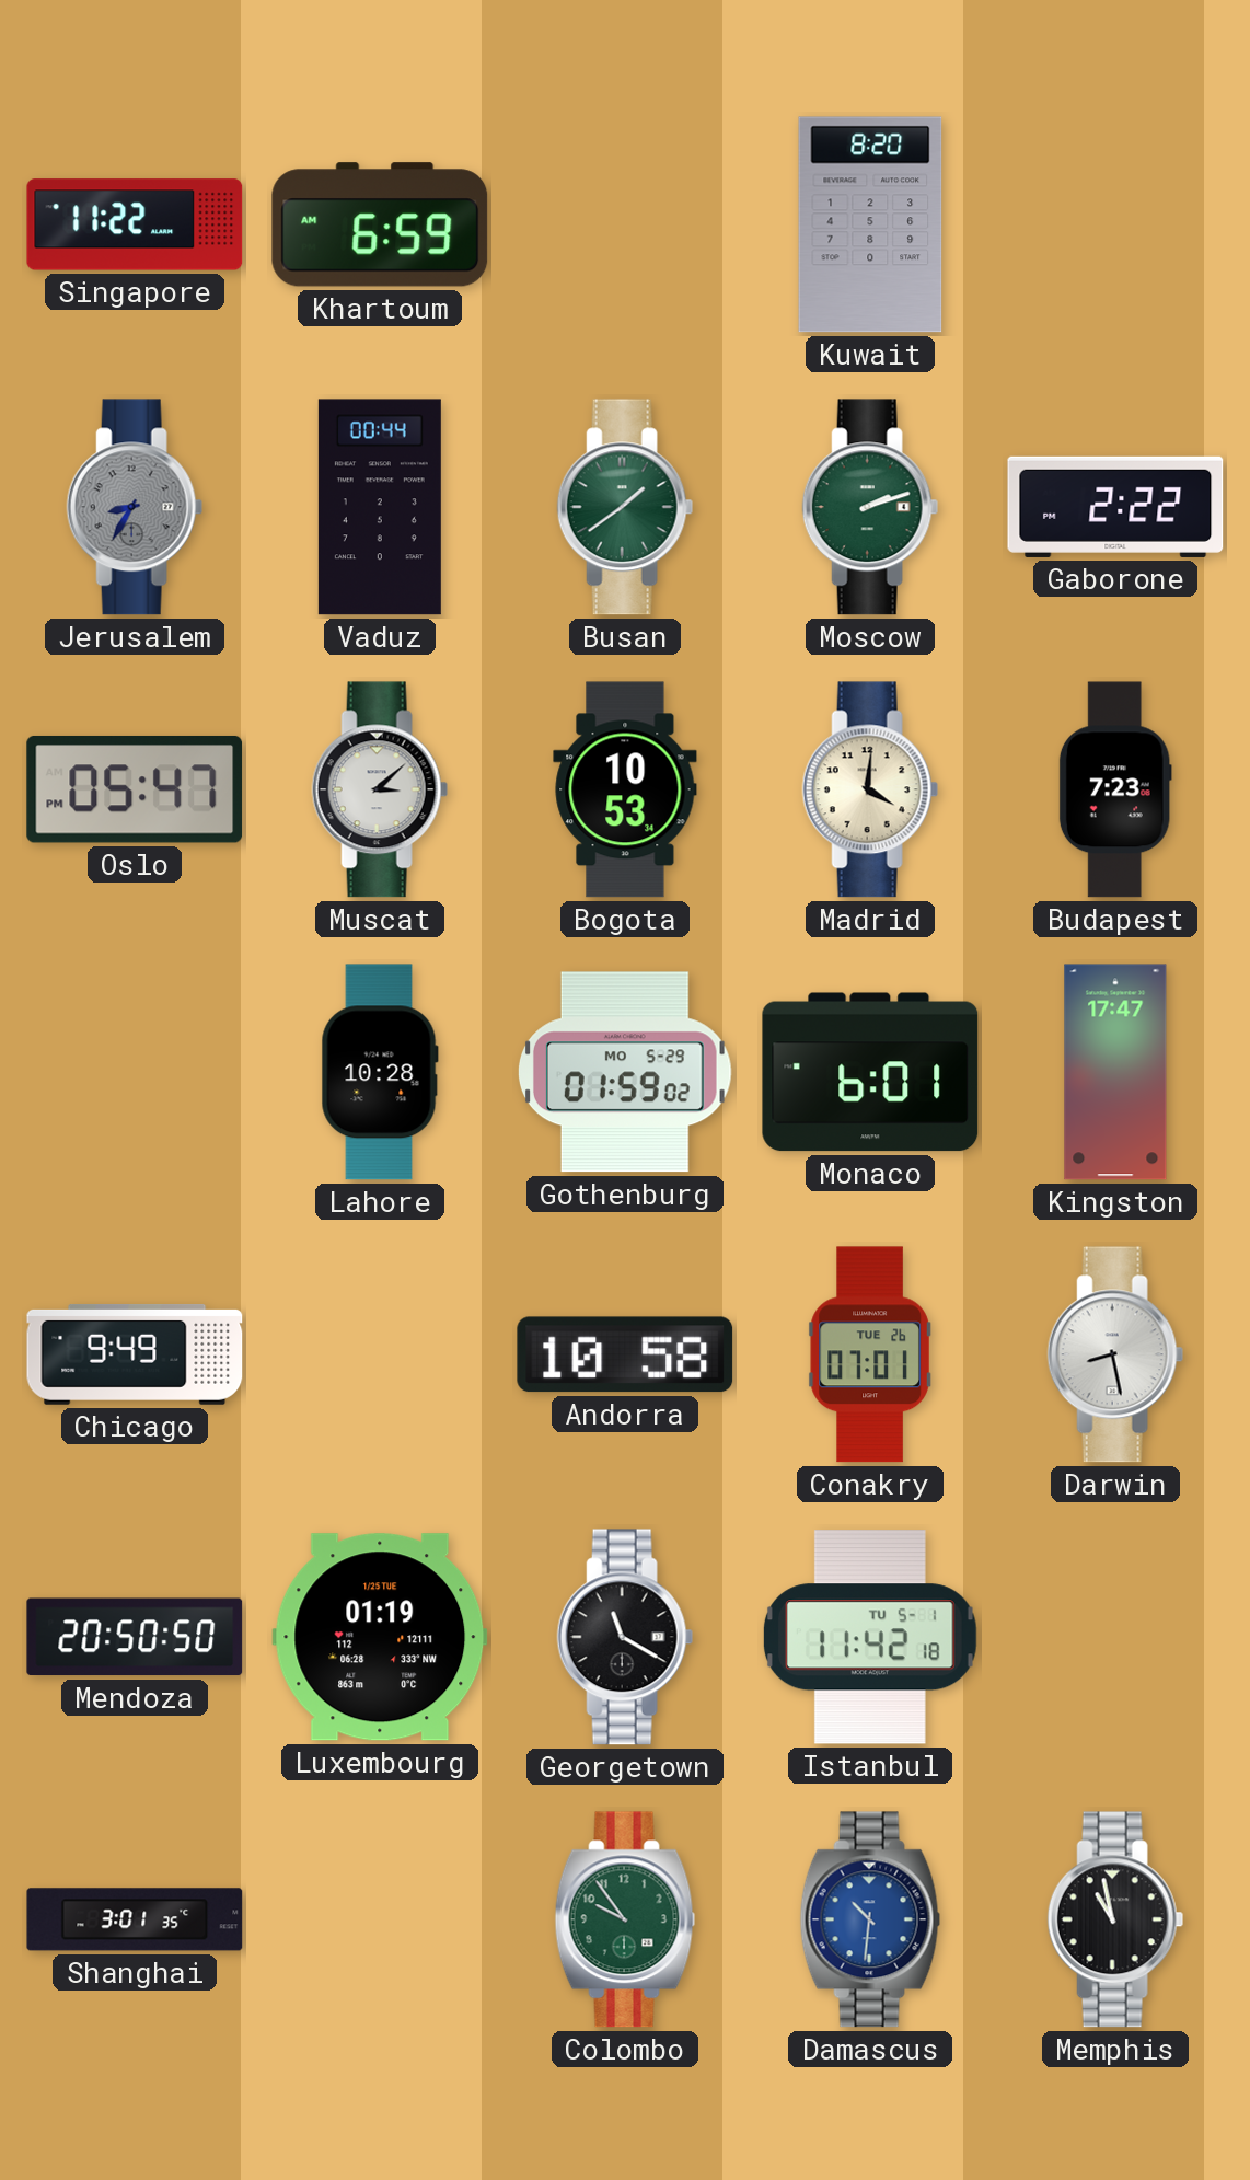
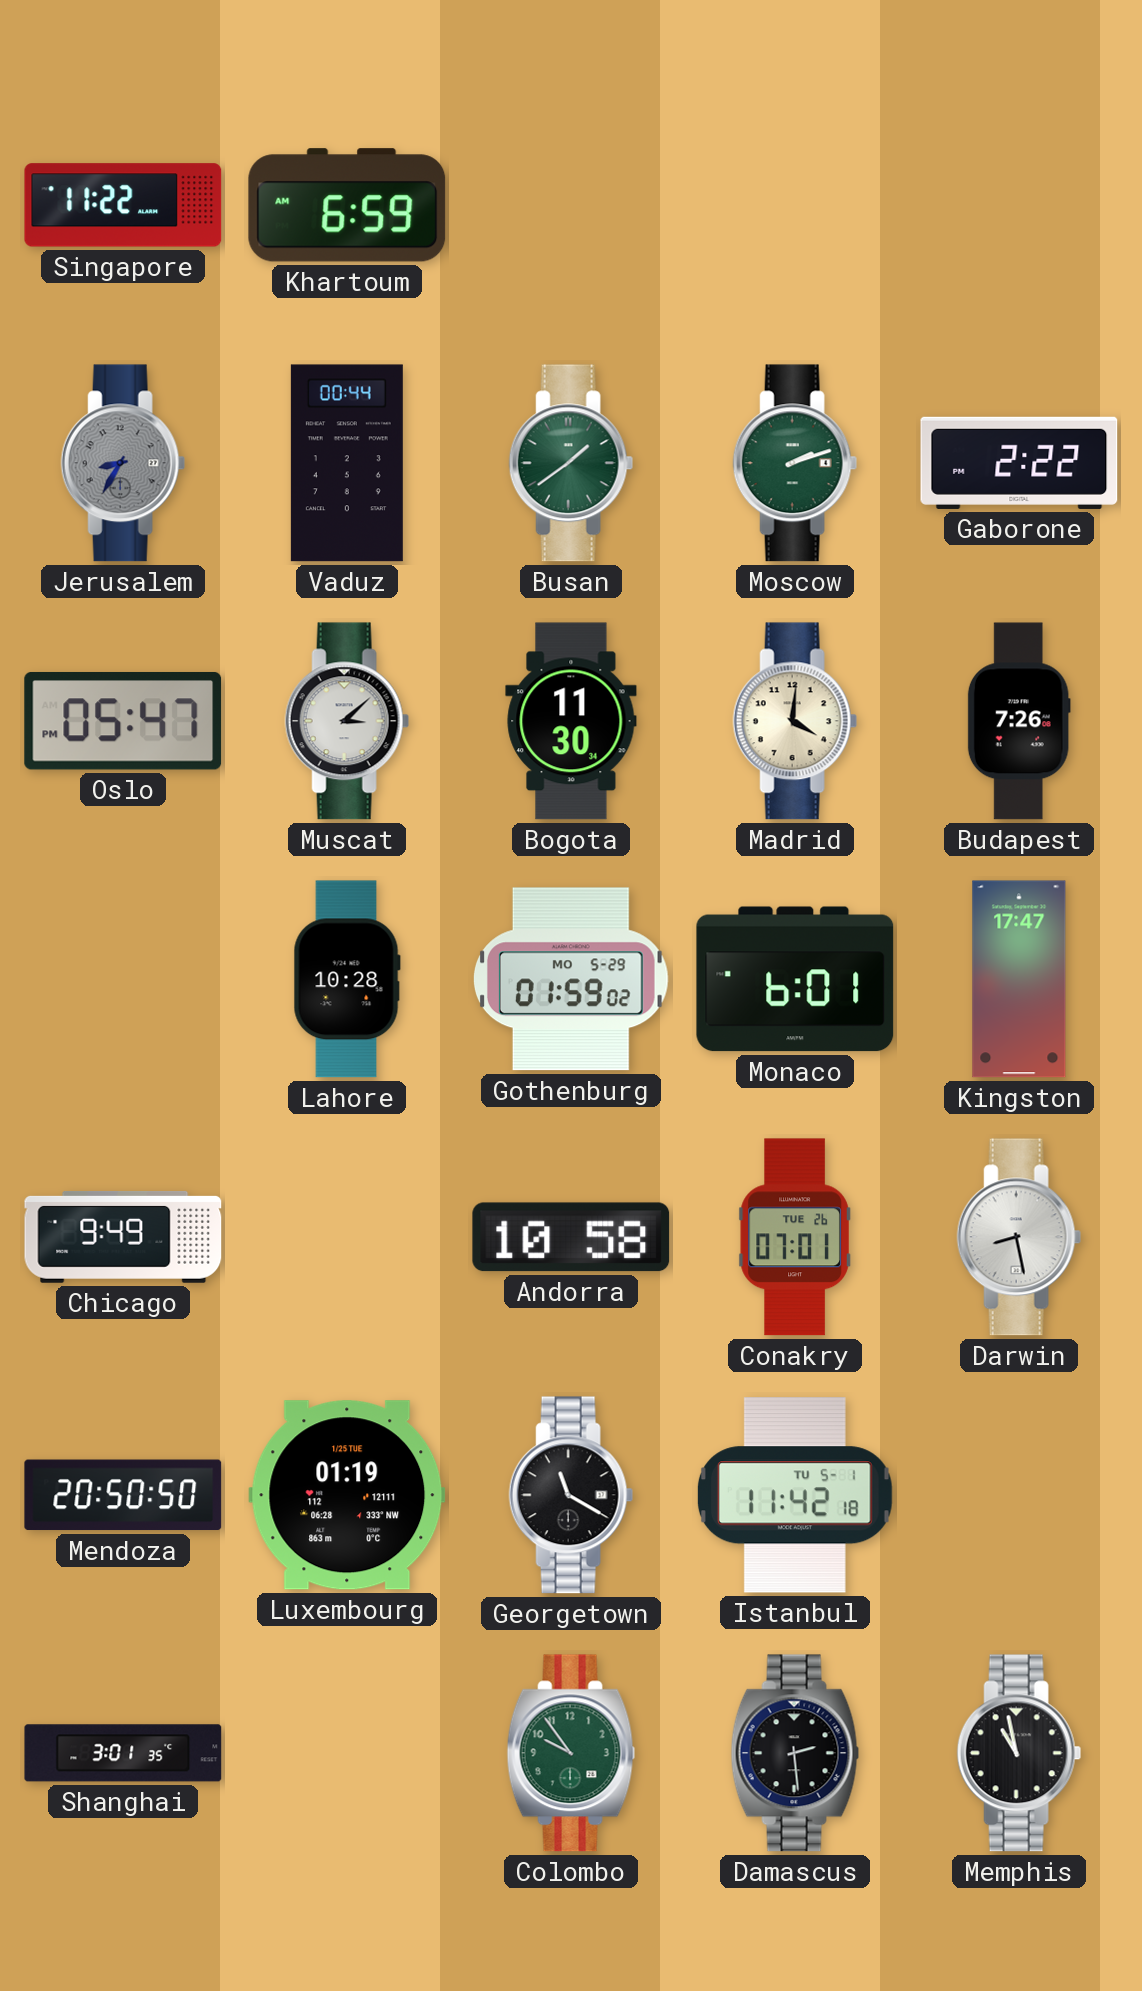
Kuwait: 8:20 -> none
Bogota: 10:53 -> 11:30
Budapest: 7:23 -> 7:26
Damascus: 10:31 -> 2:29
Damascus dial: blue -> black
